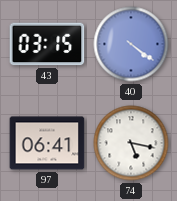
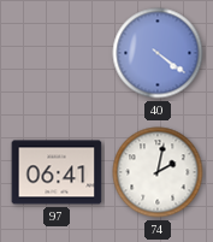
43: 03:15 -> none
74: 5:17 -> 2:02
